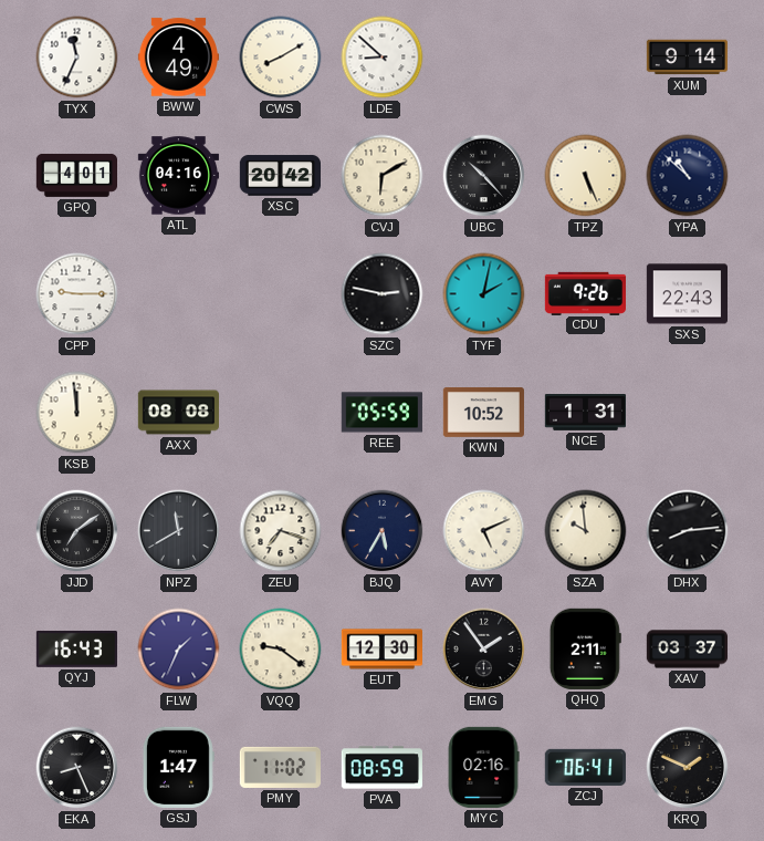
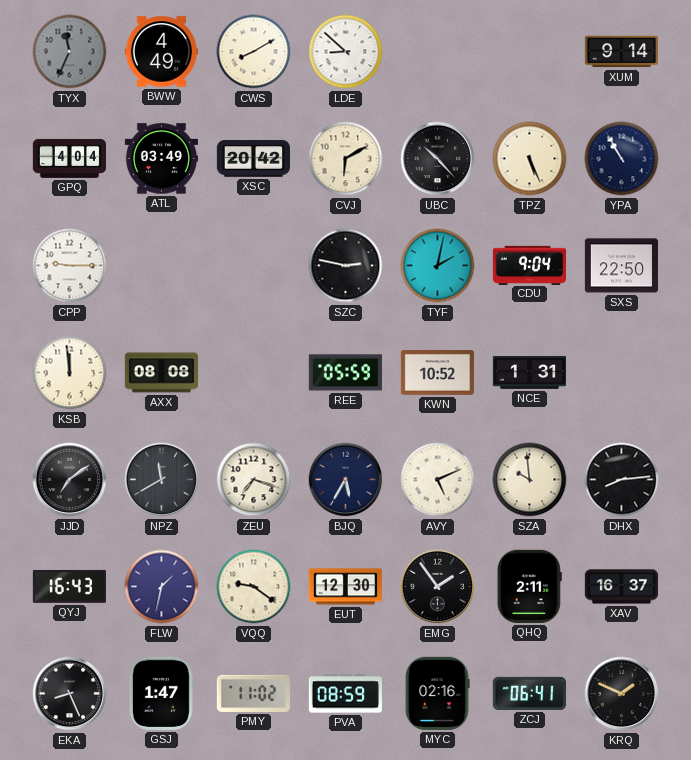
TYX dial: white -> grey
GPQ: 4:01 -> 4:04
ATL: 04:16 -> 03:49
YPA: 10:52 -> 10:55
CDU: 9:26 -> 9:04
SXS: 22:43 -> 22:50
FLW: 1:34 -> 1:32
XAV: 03:37 -> 16:37
